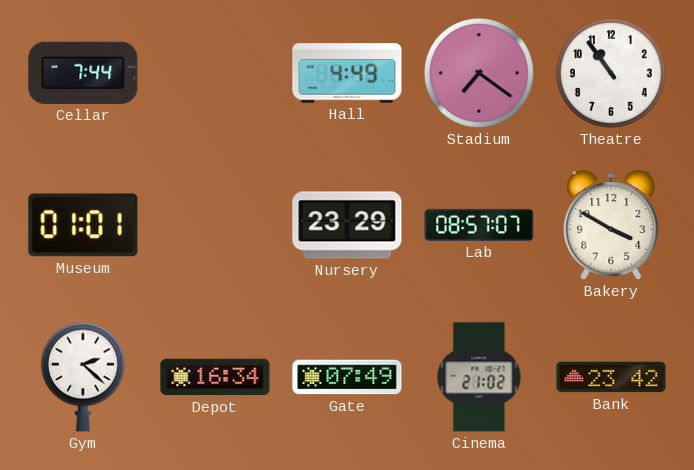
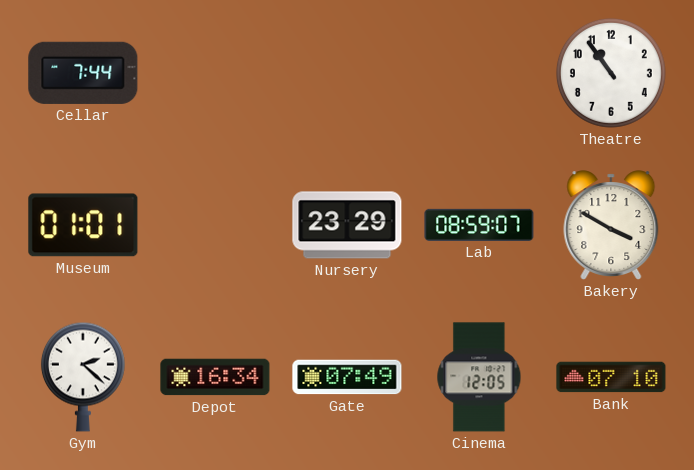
Hall: 4:49 -> none
Stadium: 7:21 -> none
Lab: 08:57 -> 08:59
Cinema: 21:02 -> 12:05
Bank: 23:42 -> 07:10
